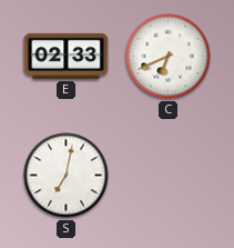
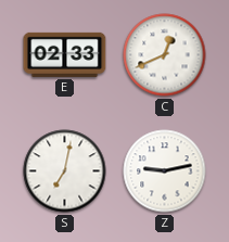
C: 6:41 -> 12:41
Z: none -> 9:13
